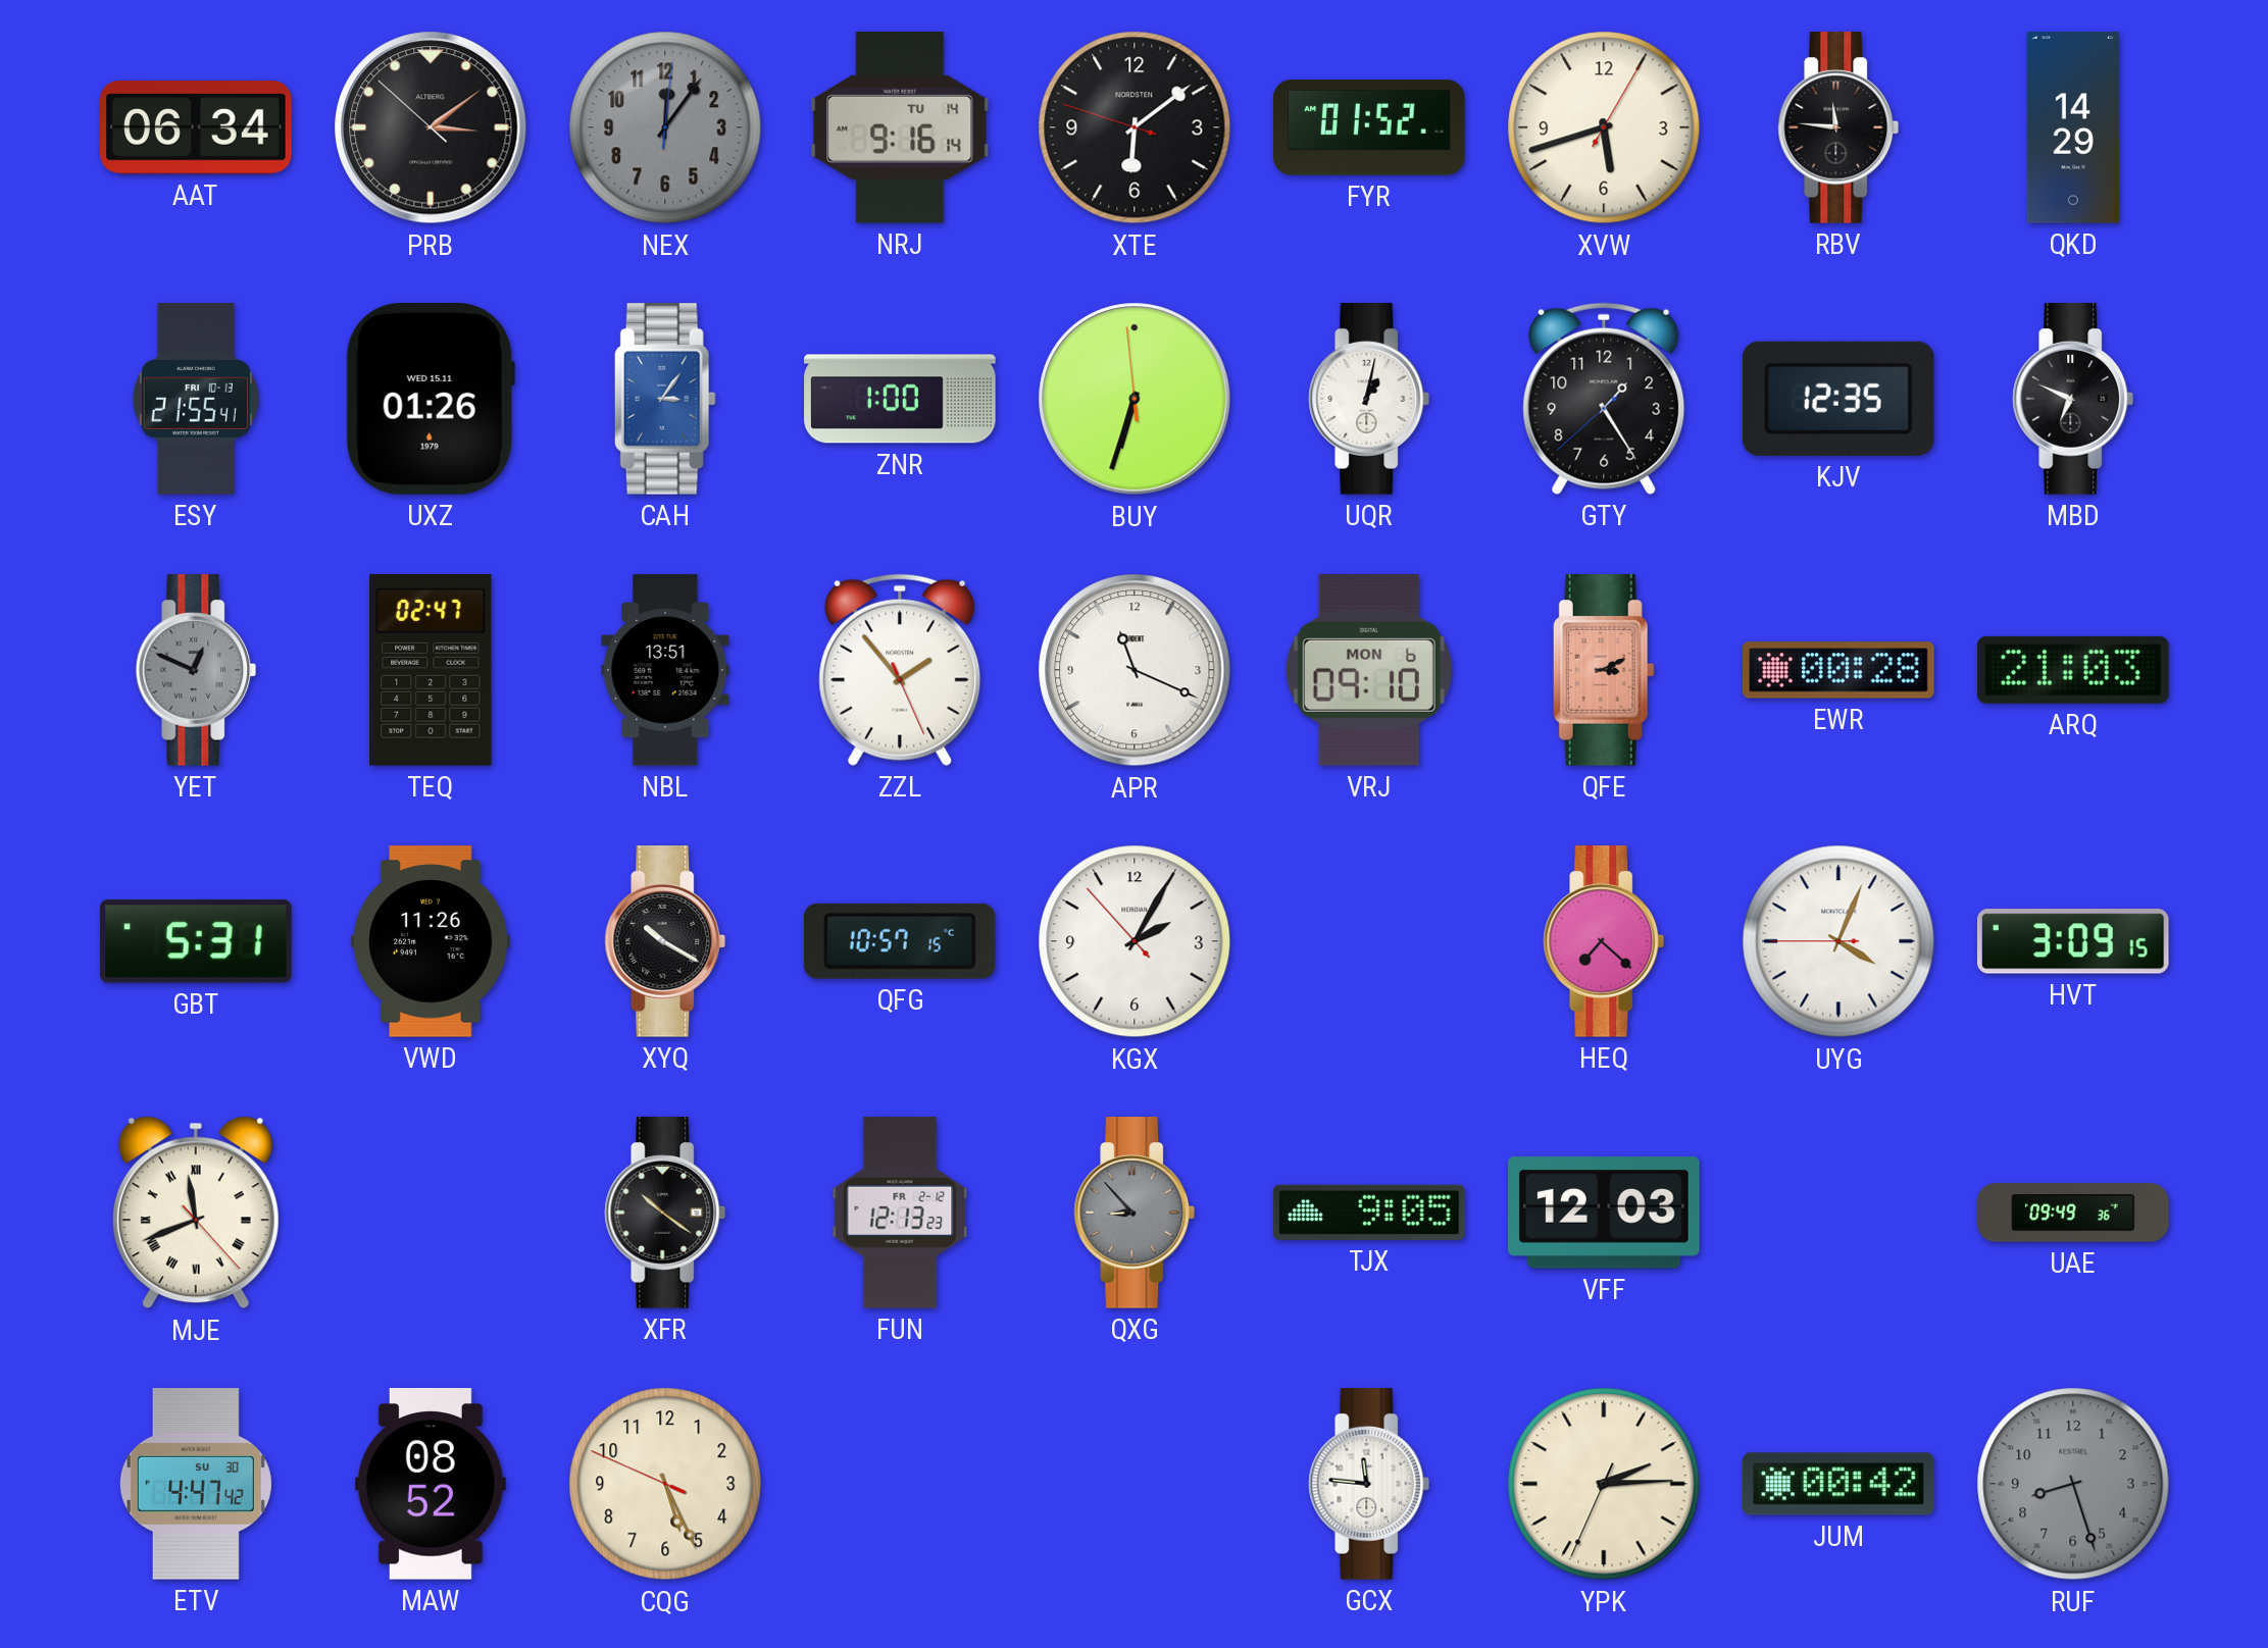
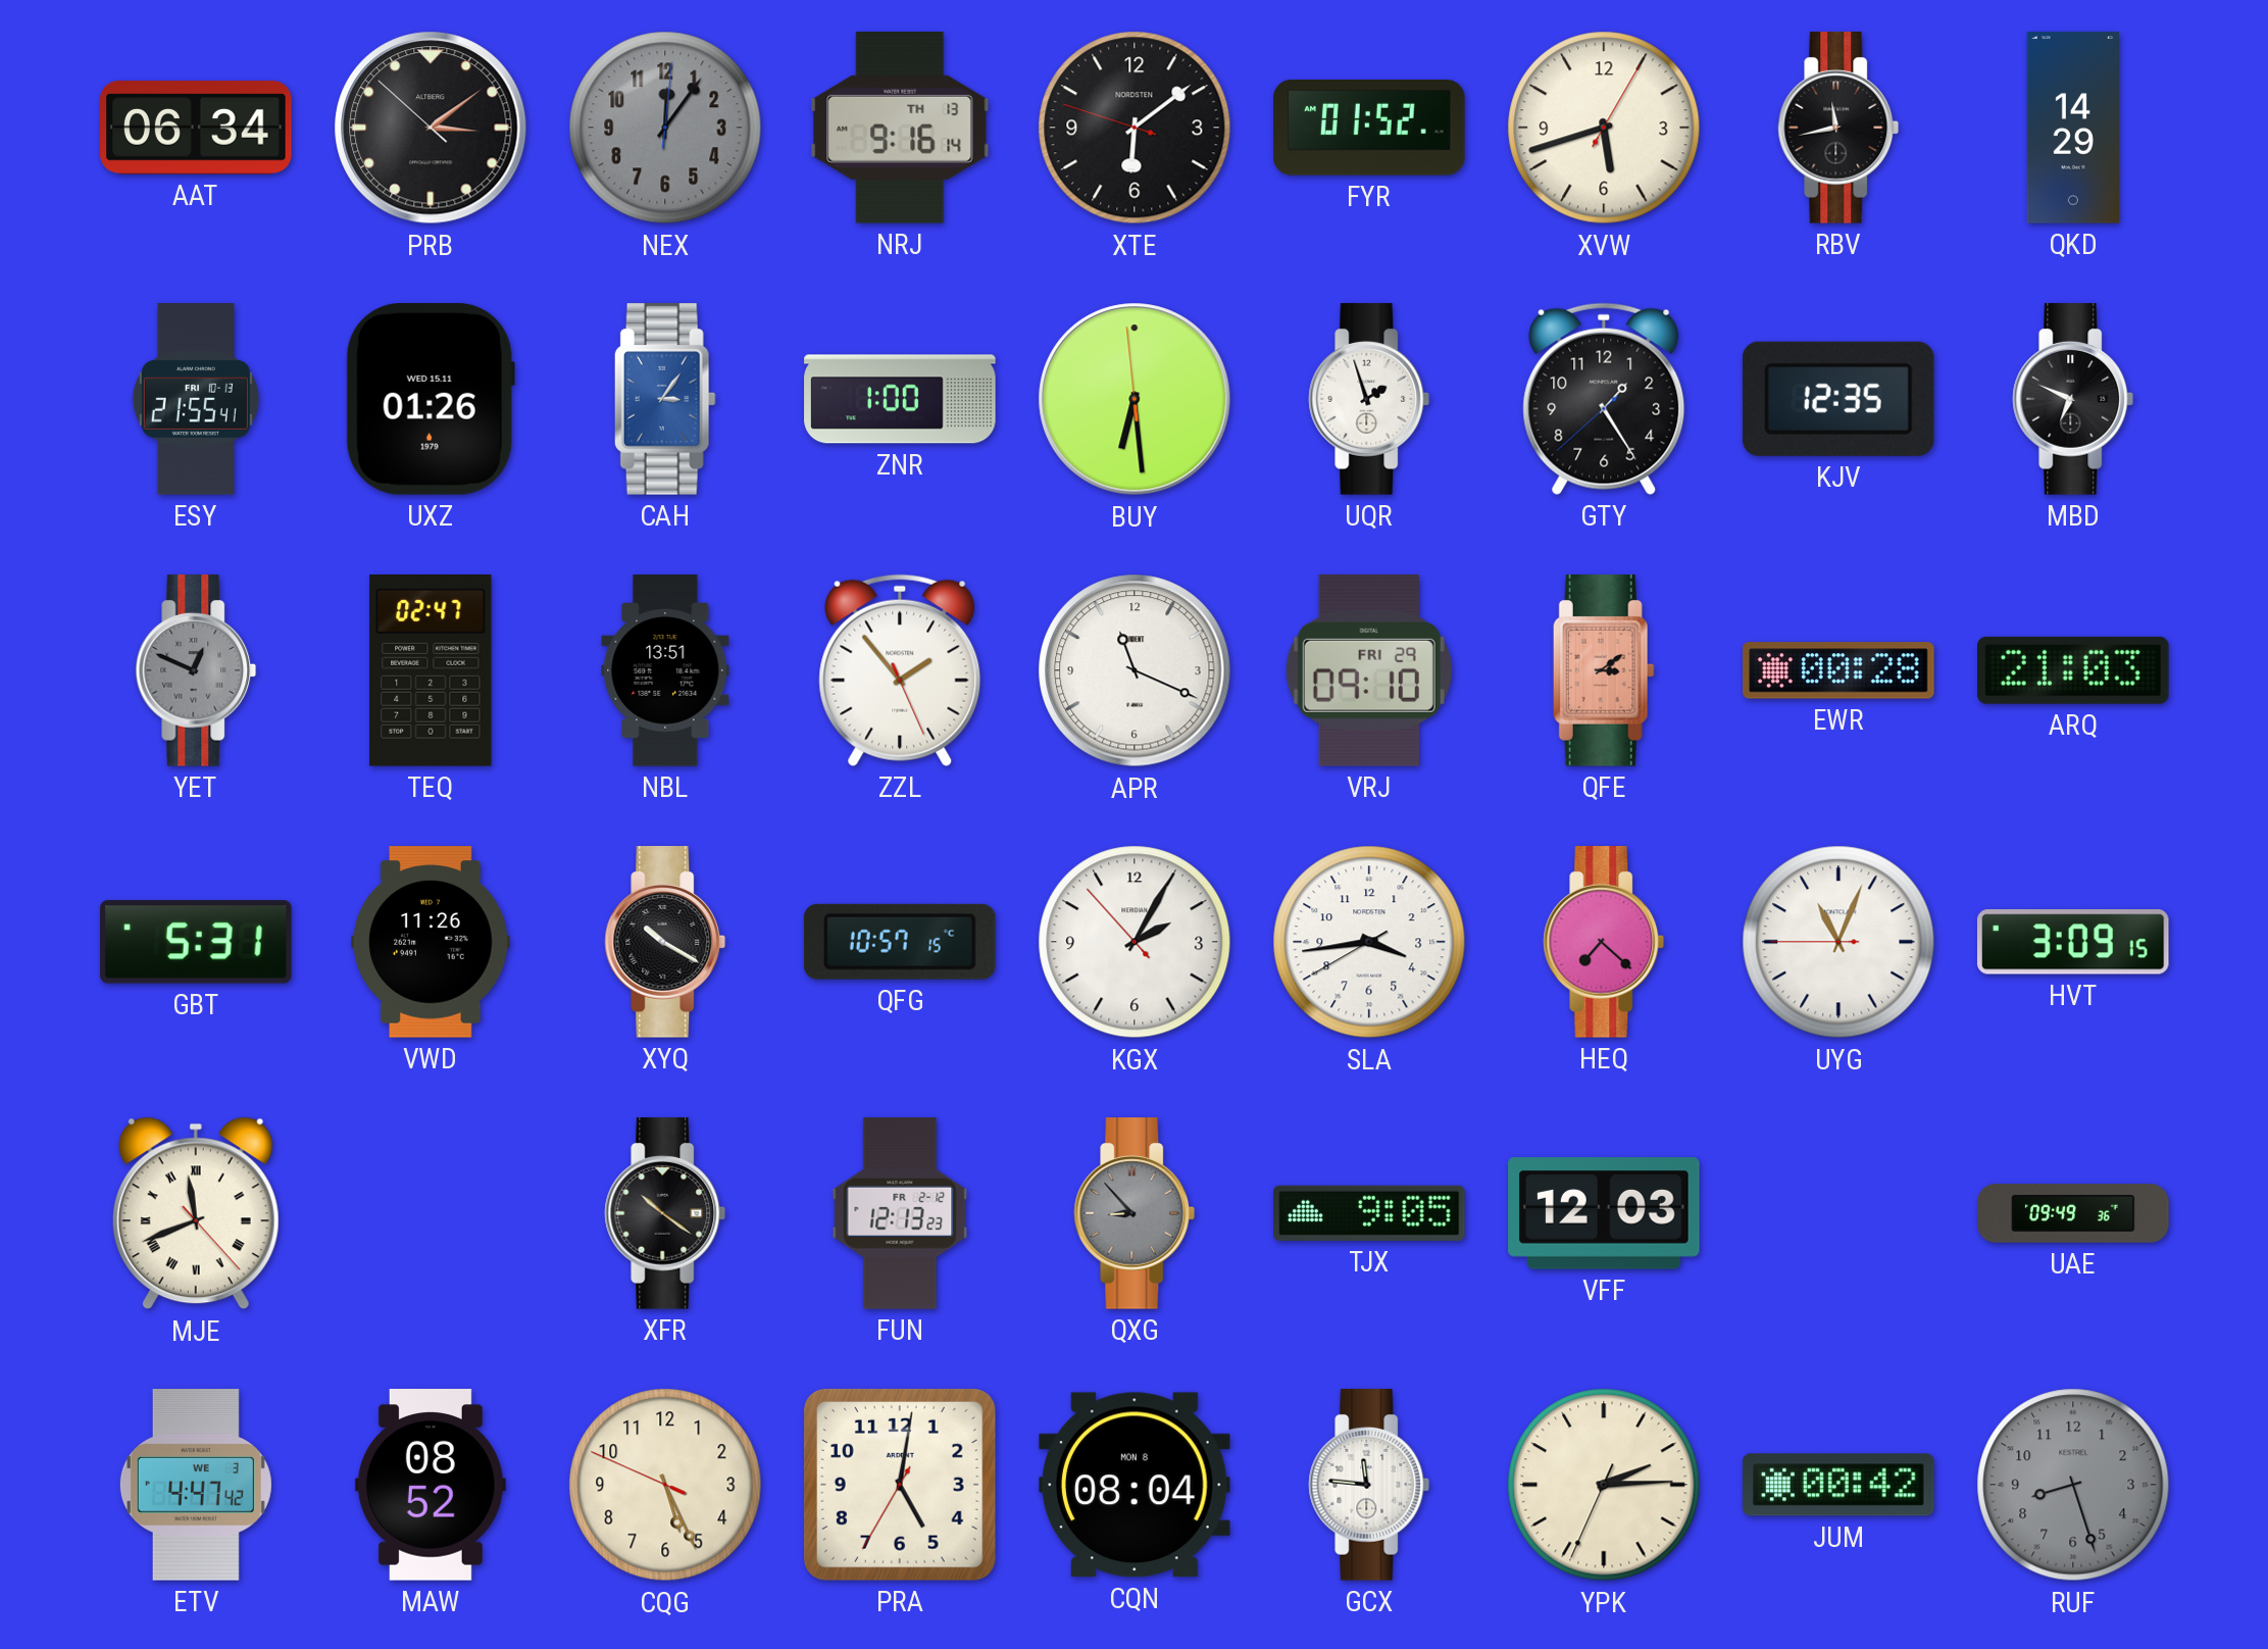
NRJ date: TU 14 -> TH 13
RBV: 11:46 -> 11:43
BUY: 6:32 -> 6:28
UQR: 1:02 -> 1:57
VRJ date: MON 6 -> FRI 29
QFE: 3:11 -> 3:09
SLA: none -> 3:43
UYG: 4:03 -> 11:03
ETV date: SU 30 -> WE 3
PRA: none -> 5:01
CQN: none -> 08:04
